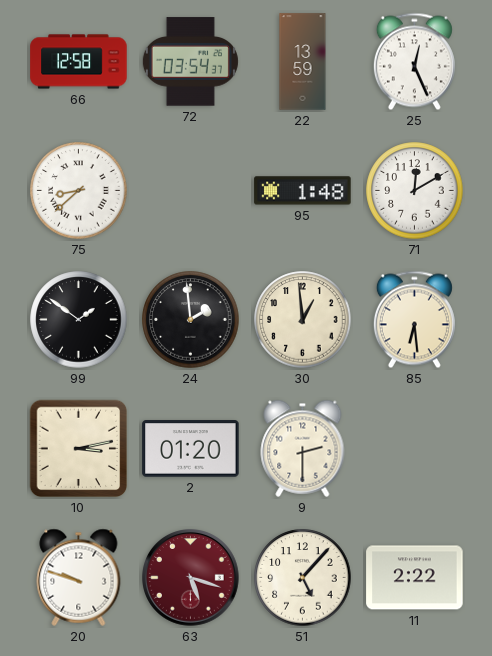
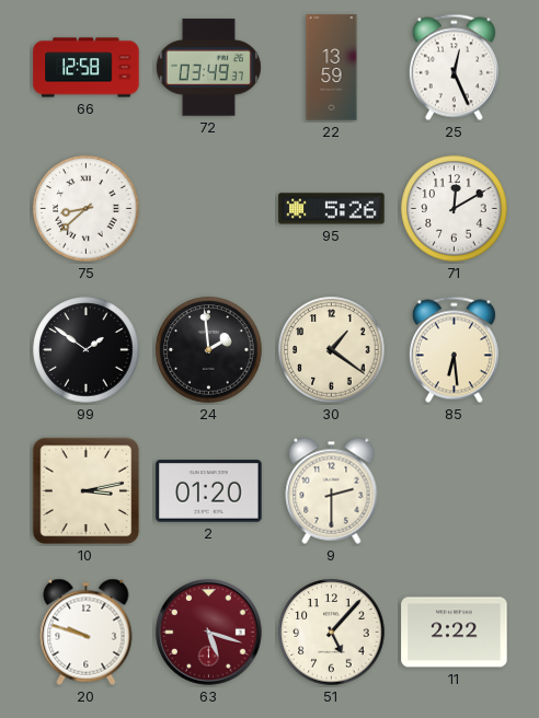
72: 03:54 -> 03:49
95: 1:48 -> 5:26
30: 12:59 -> 1:21
